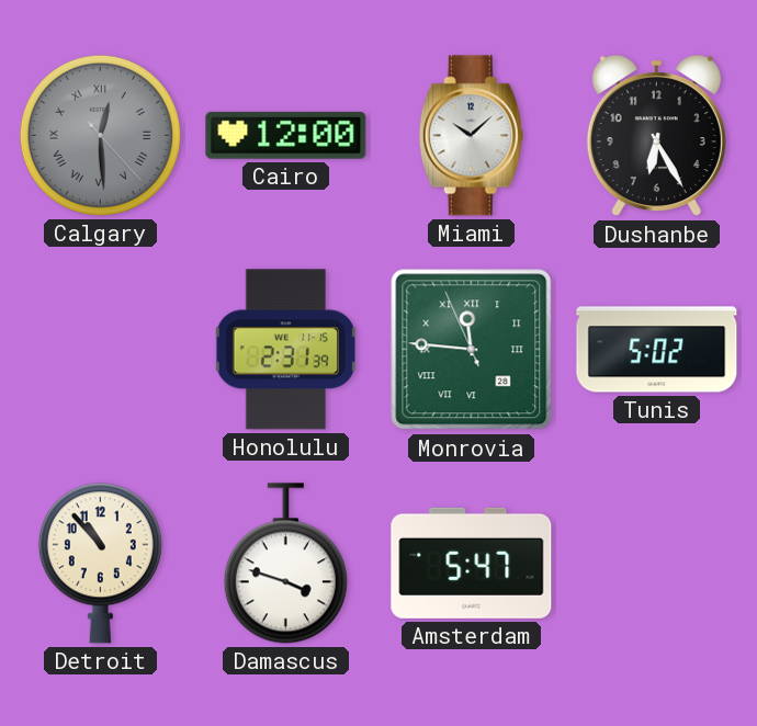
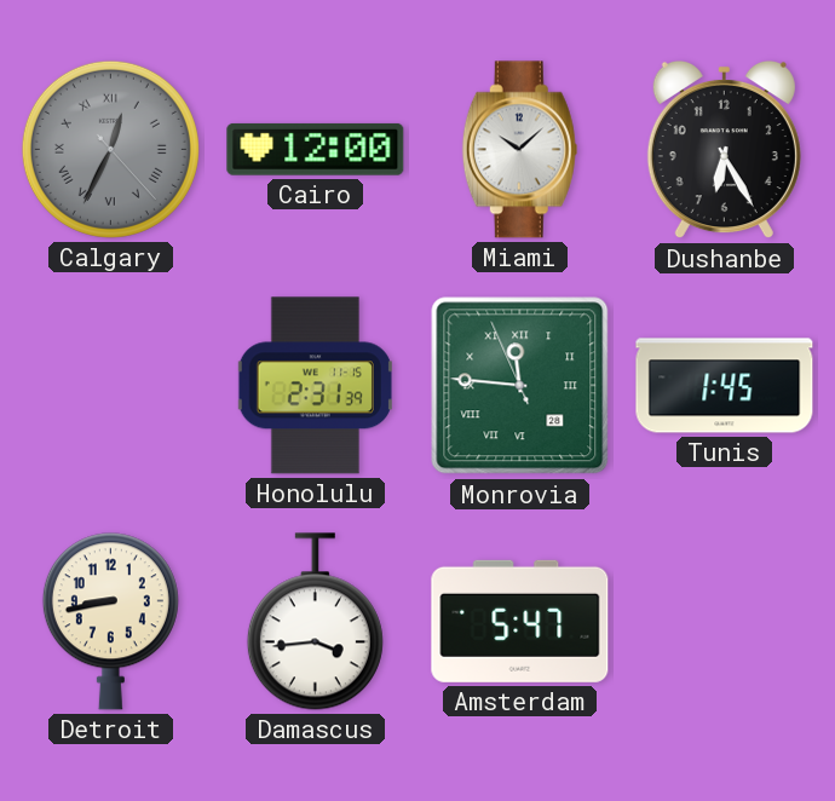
Calgary: 12:29 -> 12:34
Tunis: 5:02 -> 1:45
Detroit: 10:53 -> 8:43
Damascus: 3:48 -> 3:44
